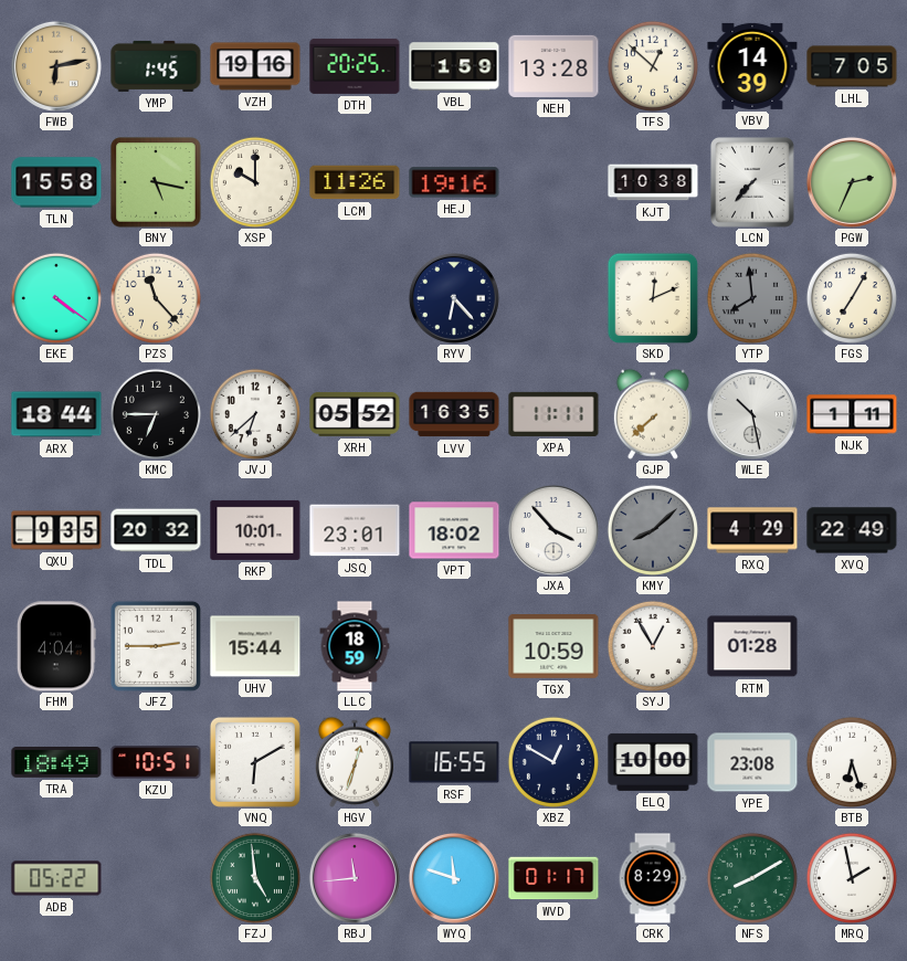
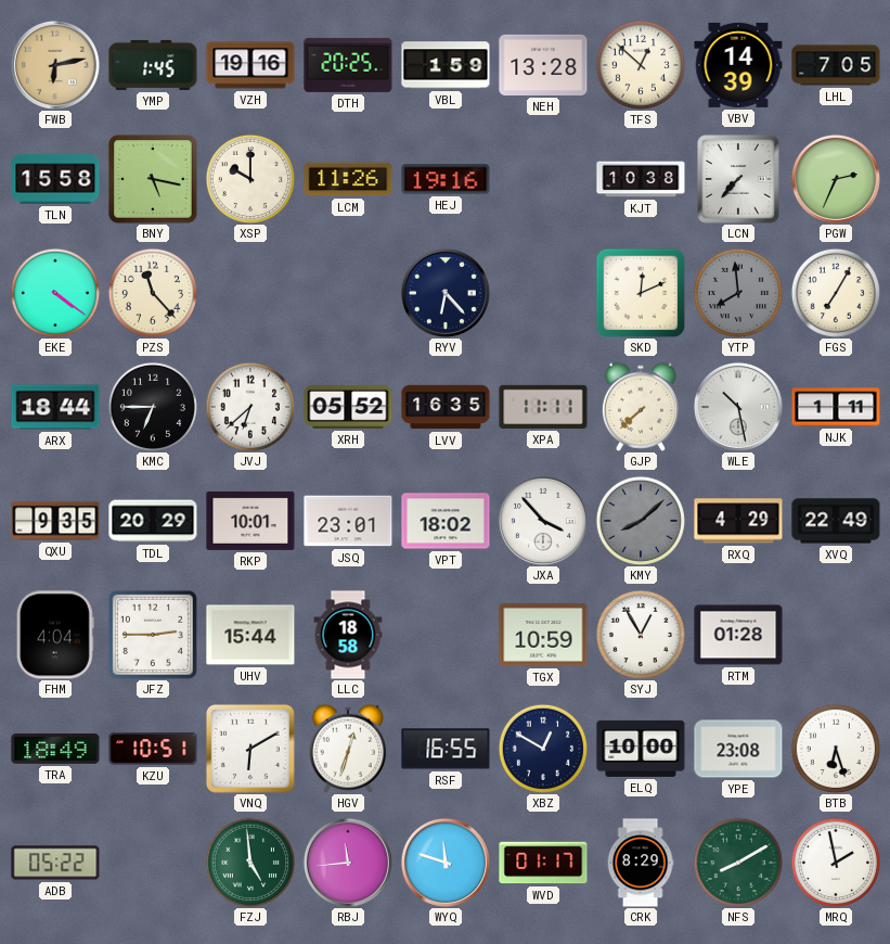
TDL: 20:32 -> 20:29
LLC: 18:59 -> 18:58
